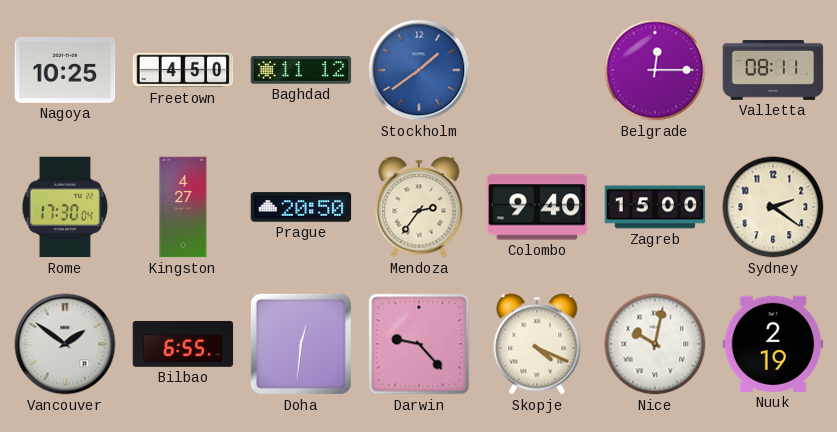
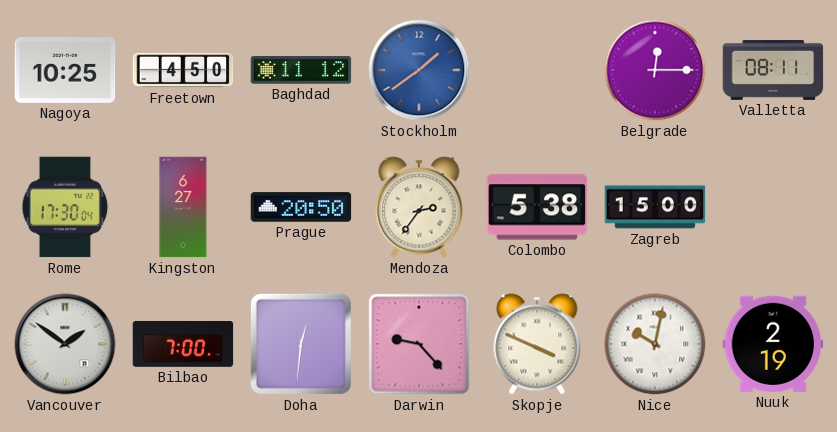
Kingston: 4:27 -> 6:27
Colombo: 9:40 -> 5:38
Sydney: 2:21 -> none
Bilbao: 6:55 -> 7:00
Skopje: 4:19 -> 3:49
